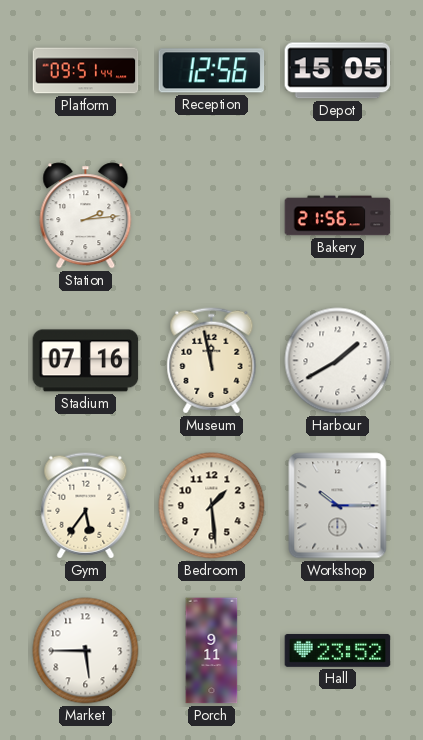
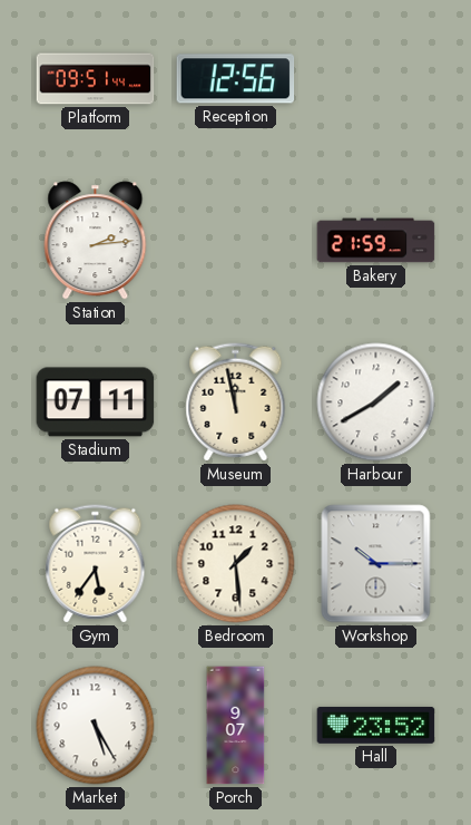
Depot: 15:05 -> none
Bakery: 21:56 -> 21:59
Stadium: 07:16 -> 07:11
Market: 5:45 -> 5:25
Porch: 9:11 -> 9:07
